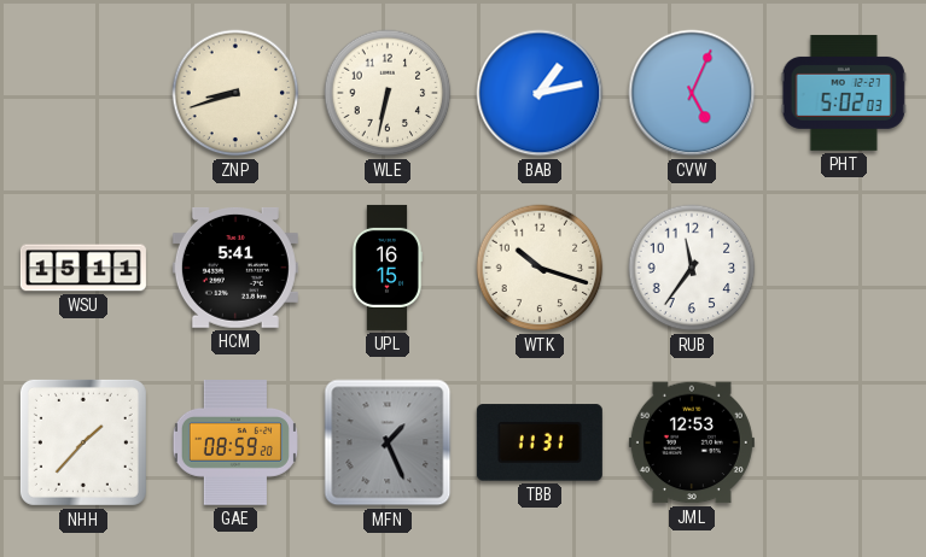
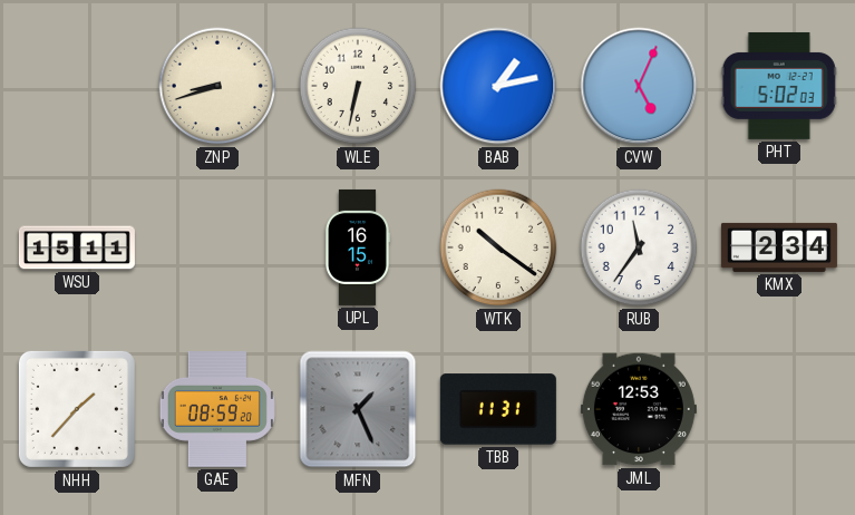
HCM: 5:41 -> none
WTK: 10:18 -> 10:21
KMX: none -> 2:34
